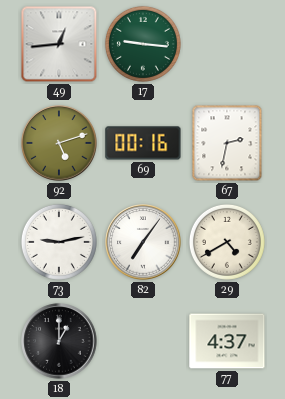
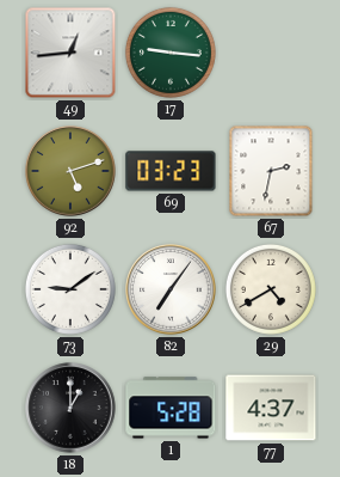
69: 00:16 -> 03:23
73: 9:13 -> 9:09
1: none -> 5:28
